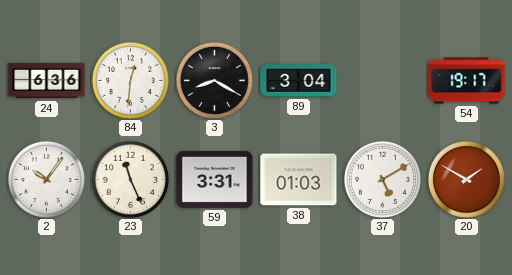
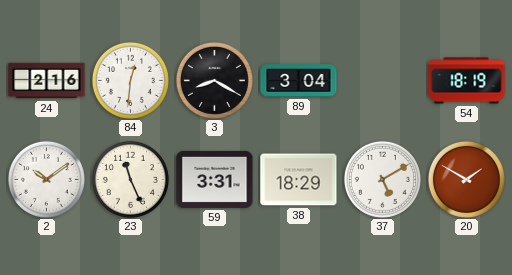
24: 6:36 -> 2:16
54: 19:17 -> 18:19
2: 10:06 -> 10:09
38: 01:03 -> 18:29
